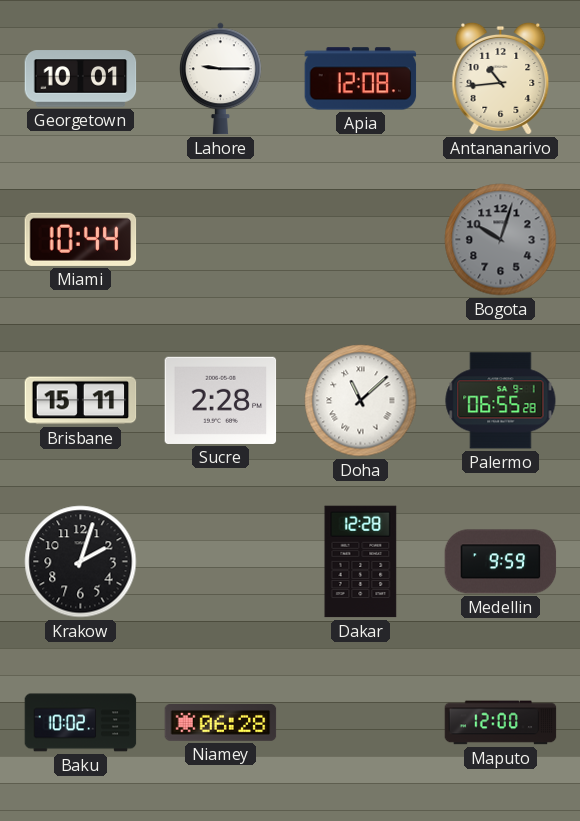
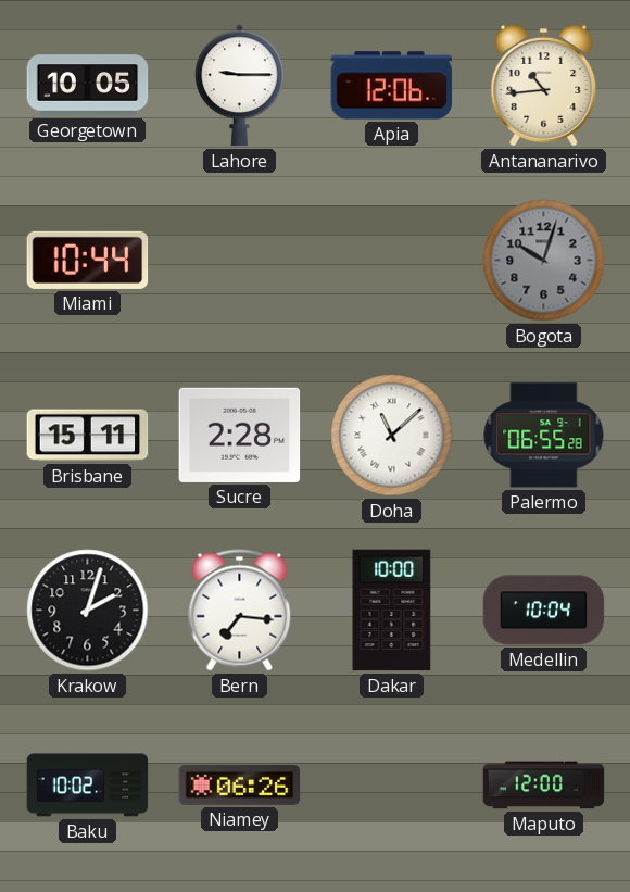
Georgetown: 10:01 -> 10:05
Apia: 12:08 -> 12:06
Bern: none -> 7:16
Dakar: 12:28 -> 10:00
Medellin: 9:59 -> 10:04
Niamey: 06:28 -> 06:26
